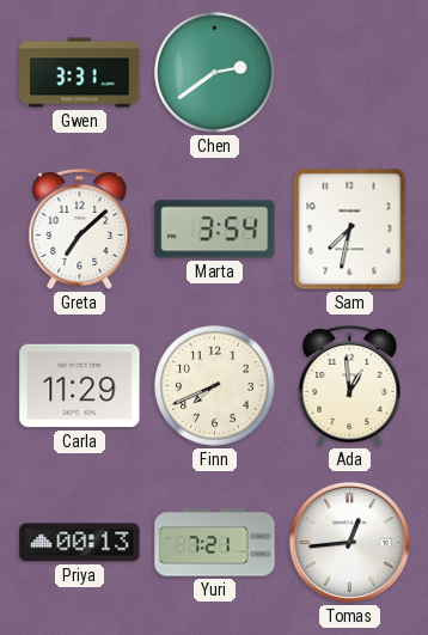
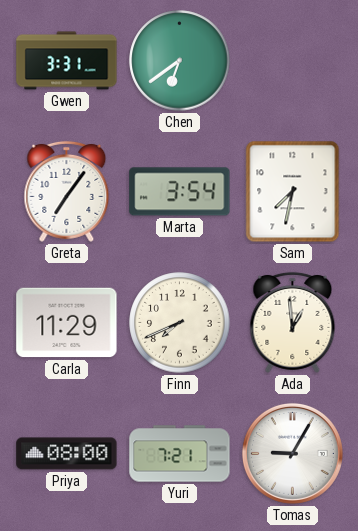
Chen: 2:39 -> 6:39
Greta: 7:08 -> 7:06
Priya: 00:13 -> 08:00
Tomas: 12:44 -> 9:05
